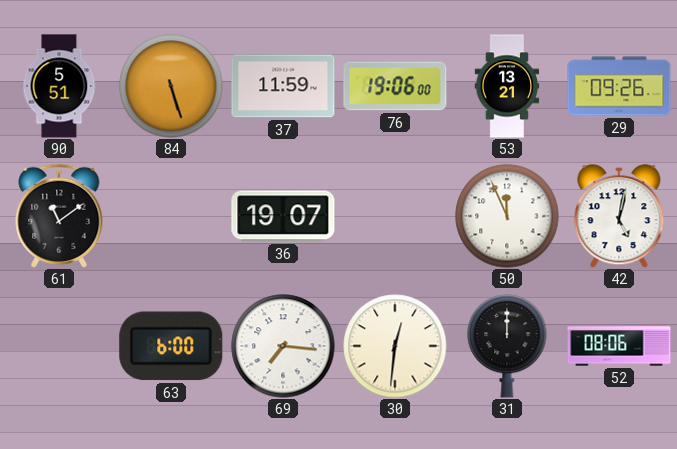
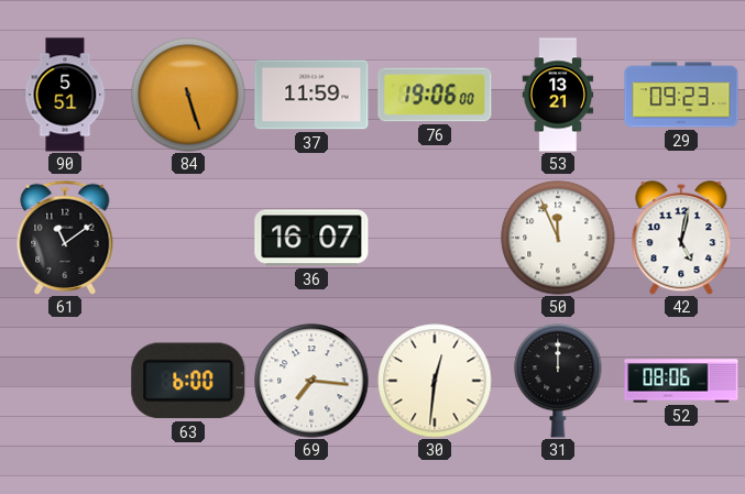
29: 09:26 -> 09:23
36: 19:07 -> 16:07
